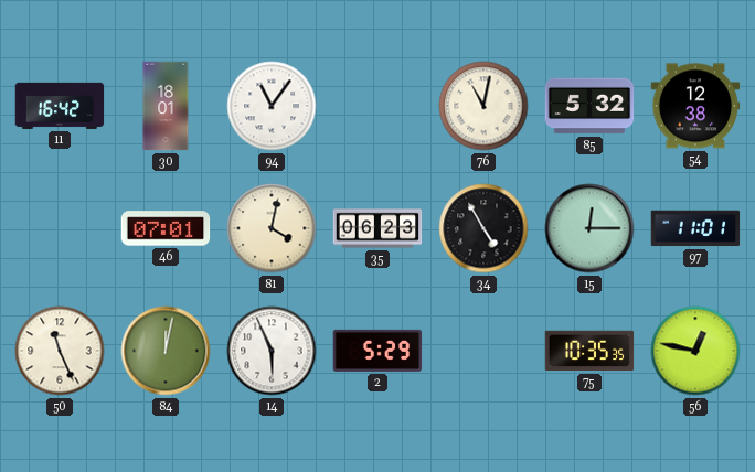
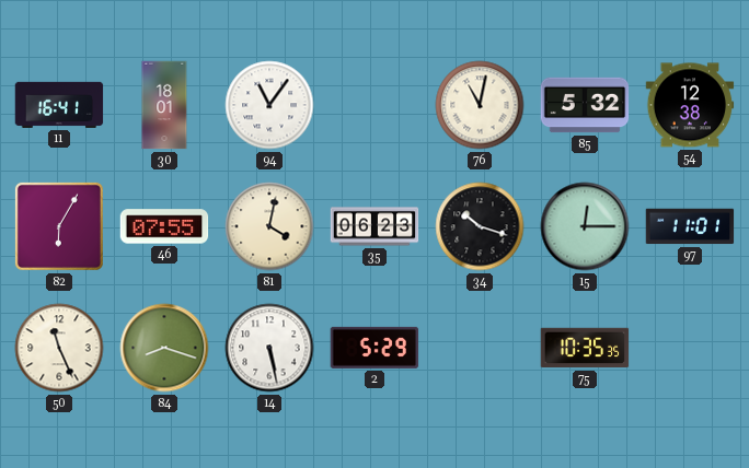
11: 16:42 -> 16:41
82: none -> 6:05
46: 07:01 -> 07:55
34: 4:55 -> 10:18
84: 12:02 -> 8:18
14: 5:56 -> 5:28
56: 12:47 -> none
